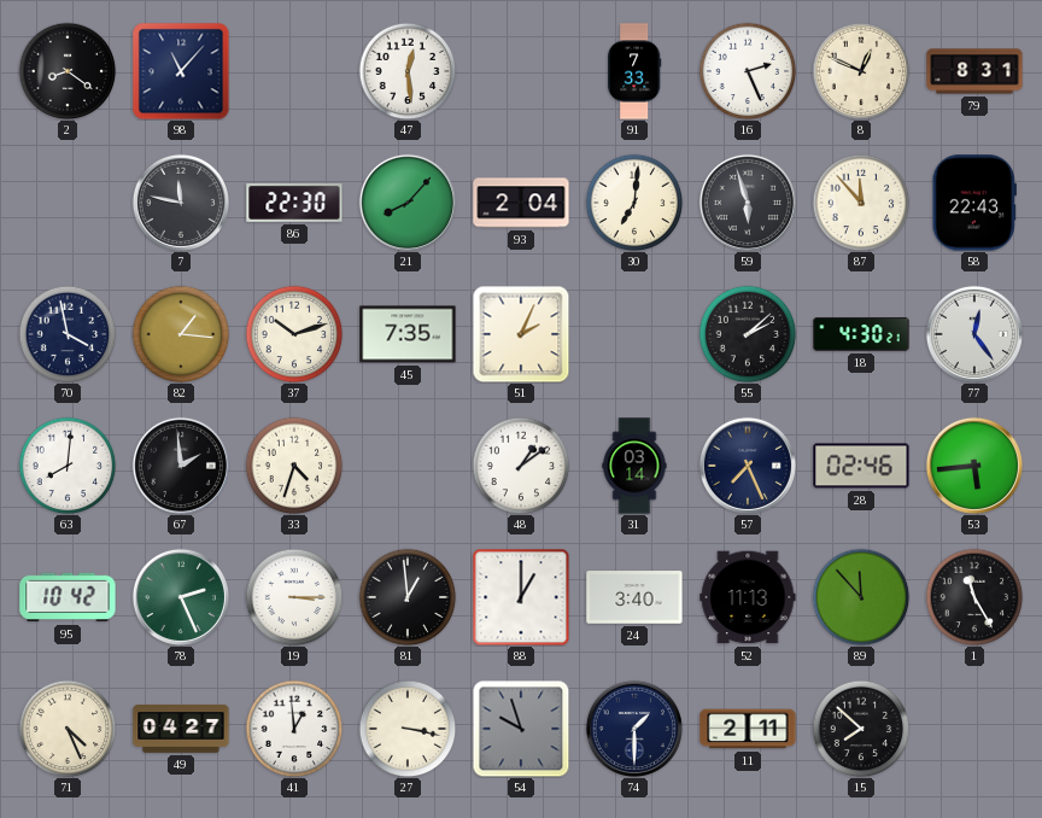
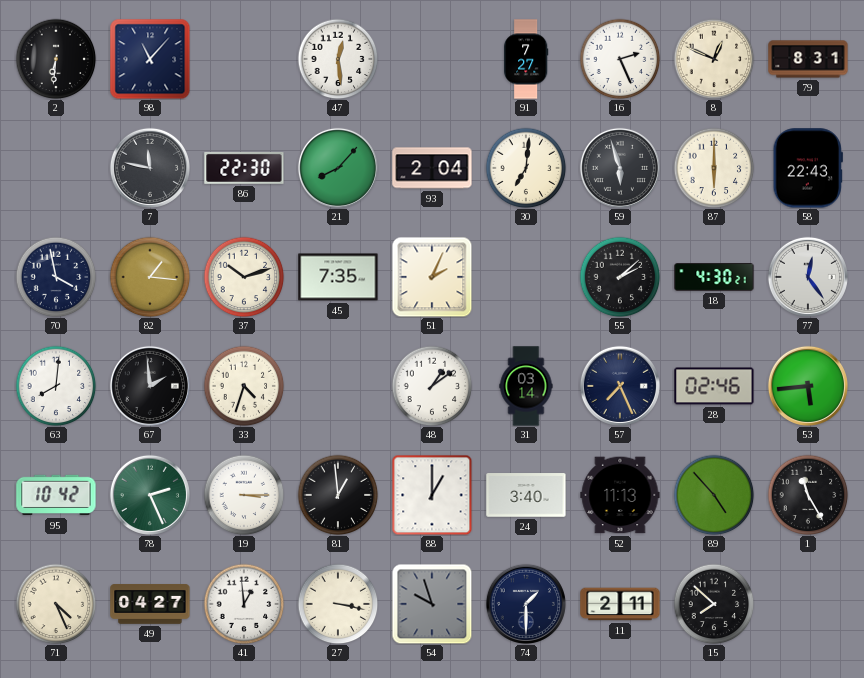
2: 8:21 -> 6:31
91: 7:33 -> 7:27
87: 11:53 -> 6:00
89: 11:53 -> 4:53
